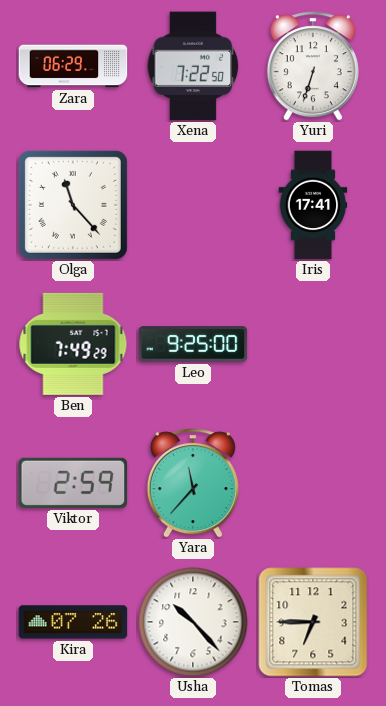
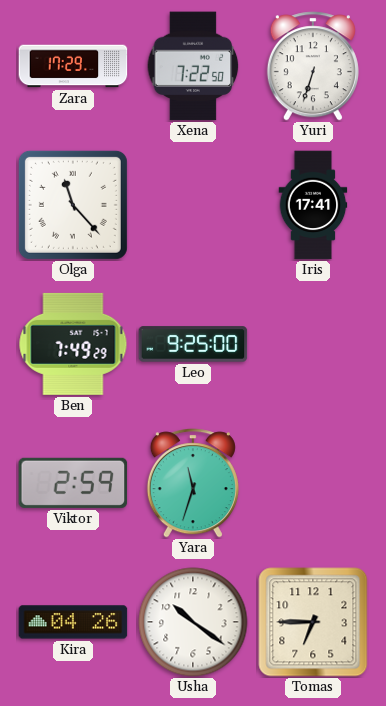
Zara: 06:29 -> 17:29
Yara: 11:37 -> 11:33
Kira: 07:26 -> 04:26
Usha: 10:23 -> 10:21
